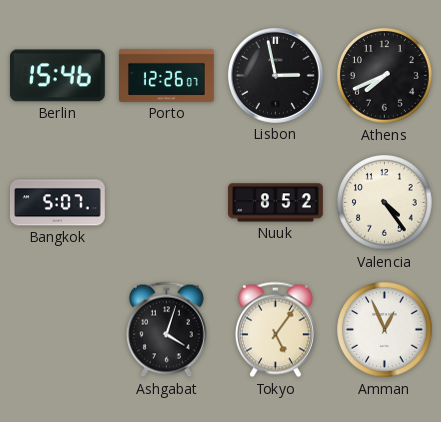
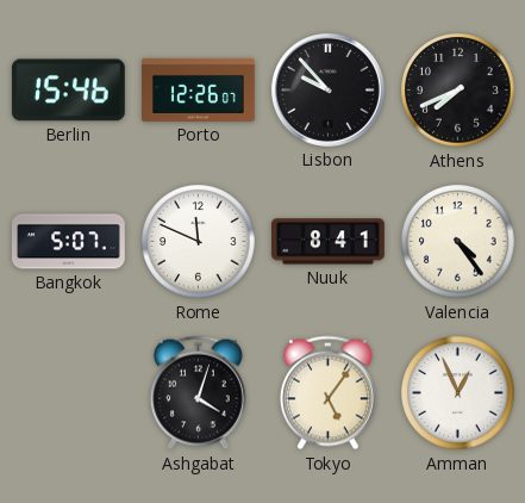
Lisbon: 2:58 -> 9:53
Rome: none -> 11:49
Nuuk: 8:52 -> 8:41
